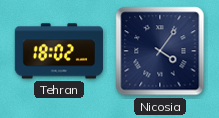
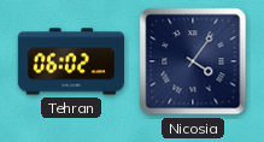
Tehran: 18:02 -> 06:02
